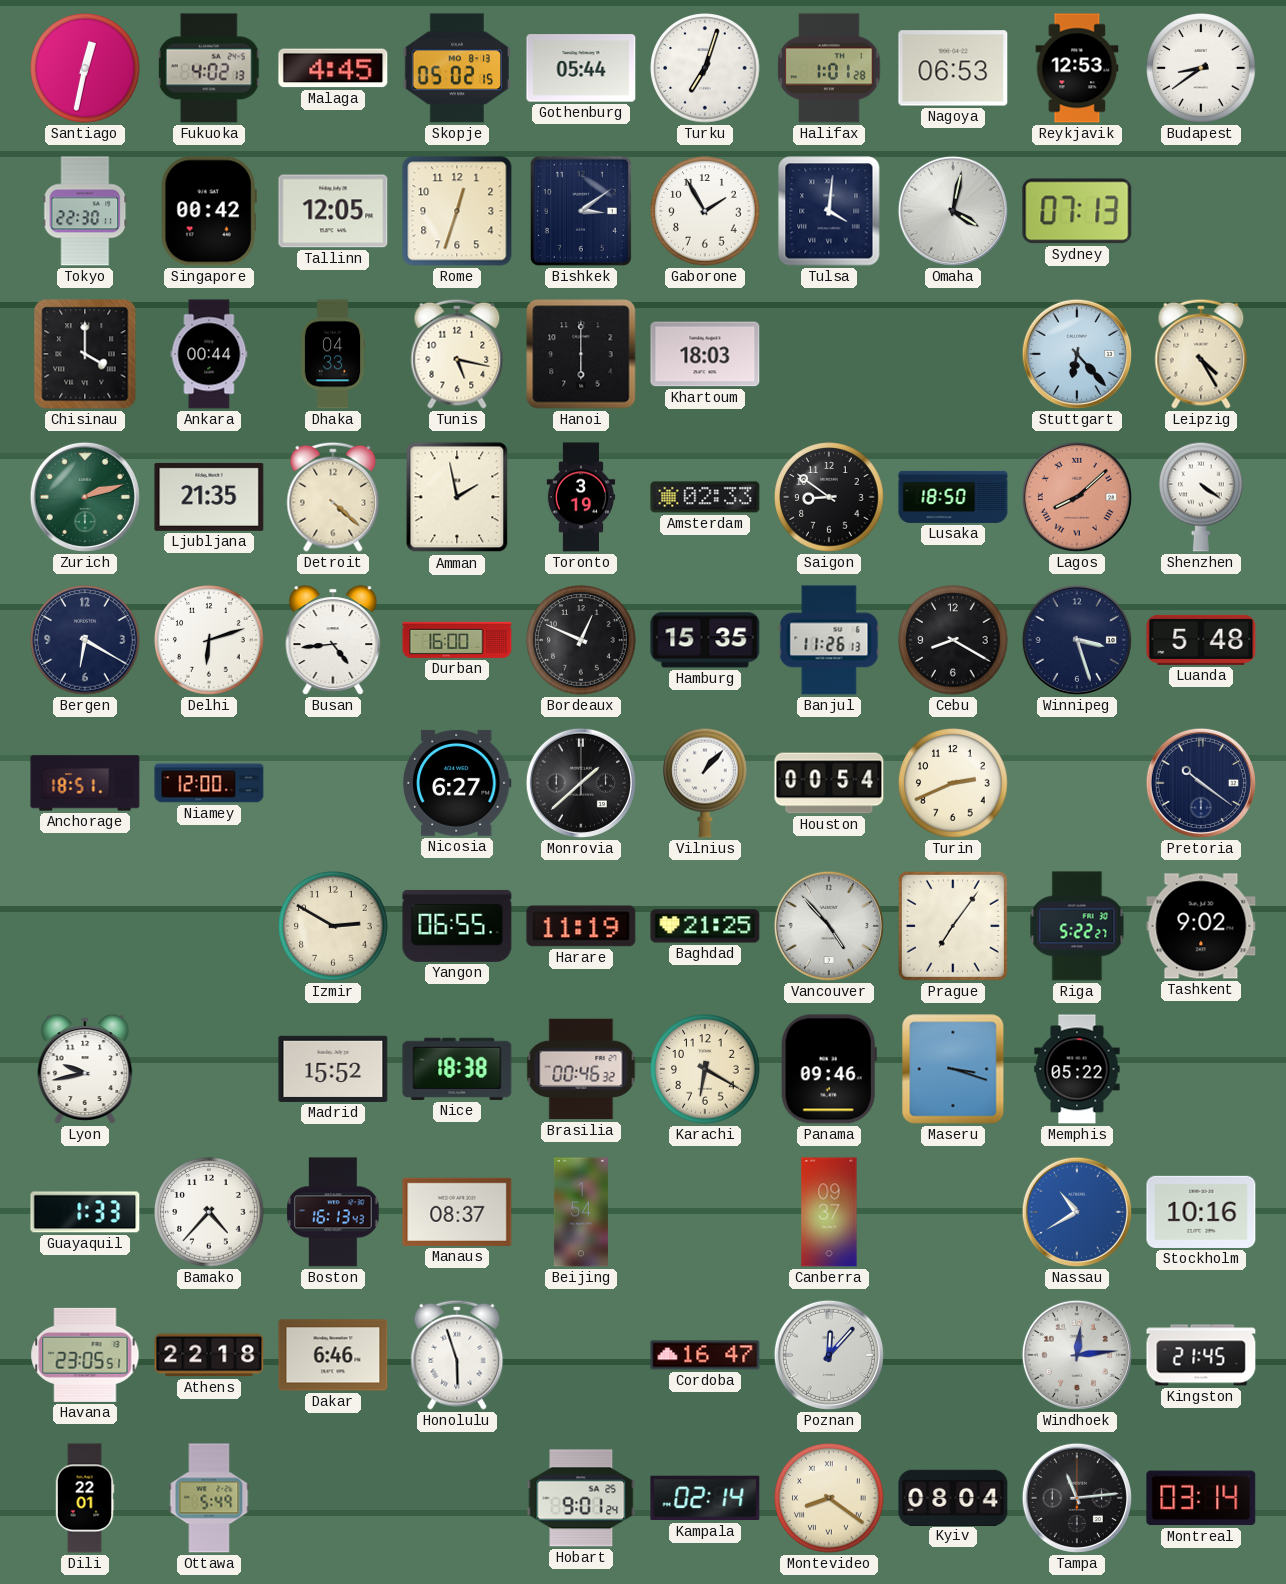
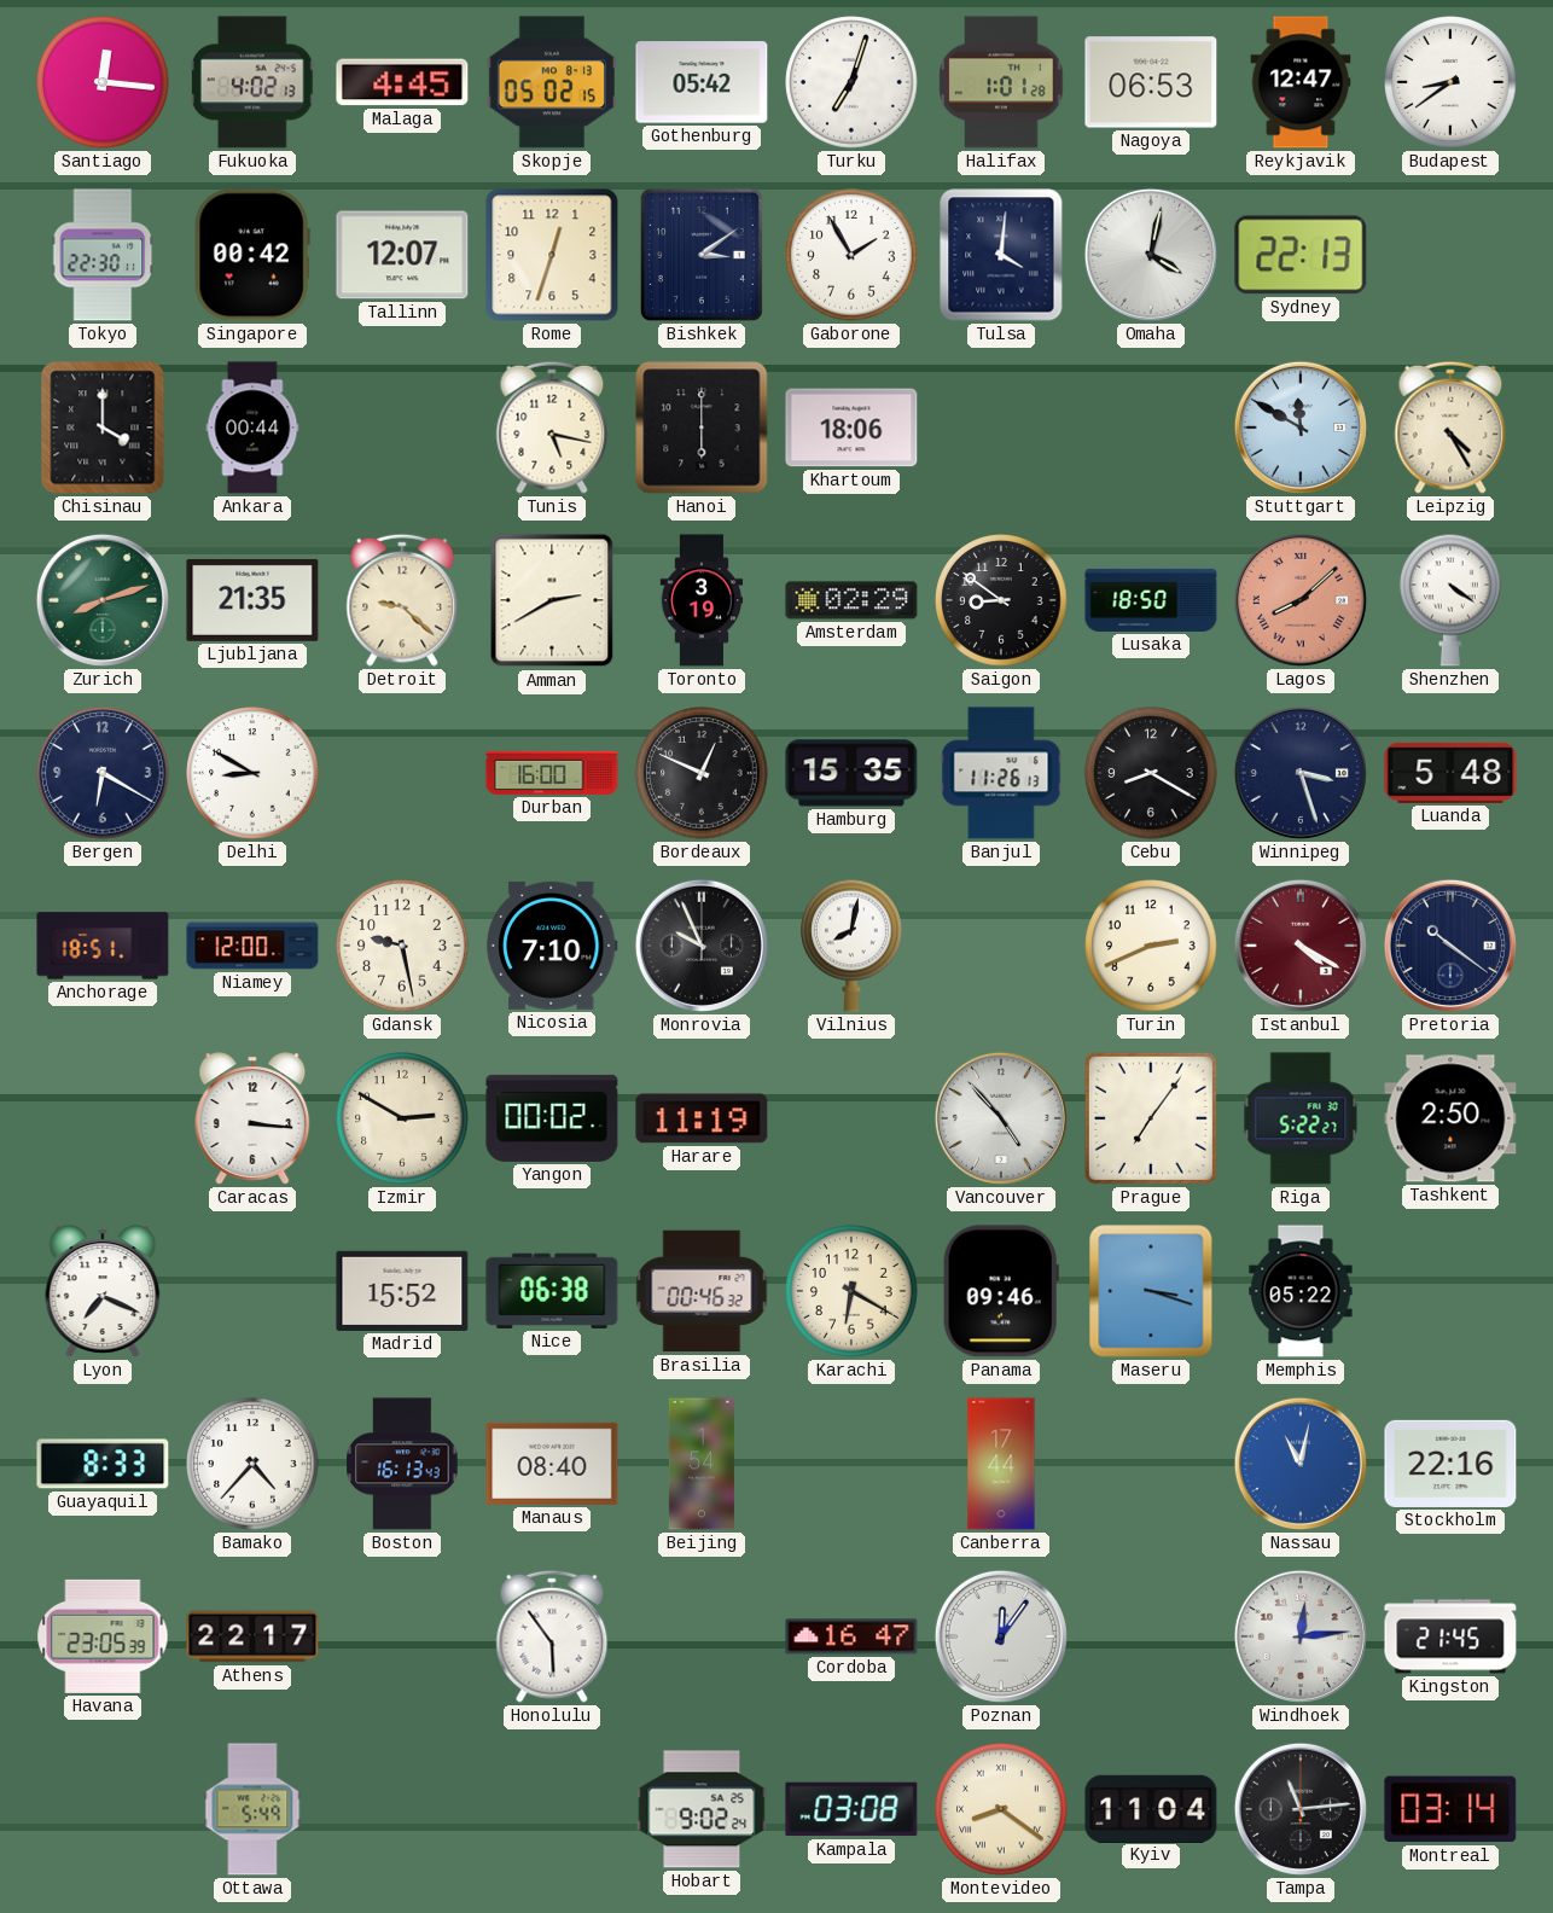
Santiago: 12:32 -> 12:16
Gothenburg: 05:44 -> 05:42
Reykjavik: 12:53 -> 12:47
Tallinn: 12:05 -> 12:07
Sydney: 07:13 -> 22:13
Dhaka: 04:33 -> none
Khartoum: 18:03 -> 18:06
Stuttgart: 6:23 -> 11:50
Zurich: 2:12 -> 8:12
Detroit: 4:22 -> 9:22
Amman: 1:58 -> 2:40
Amsterdam: 02:33 -> 02:29
Delhi: 6:12 -> 8:50
Busan: 4:44 -> none
Gdansk: none -> 9:28
Nicosia: 6:27 -> 7:10
Monrovia: 1:38 -> 9:56
Vilnius: 1:07 -> 8:02
Houston: 00:54 -> none
Istanbul: none -> 4:20
Caracas: none -> 3:16
Yangon: 06:55 -> 00:02
Baghdad: 21:25 -> none
Tashkent: 9:02 -> 2:50
Lyon: 9:43 -> 7:19
Nice: 18:38 -> 06:38
Guayaquil: 1:33 -> 8:33
Manaus: 08:37 -> 08:40
Canberra: 09:37 -> 17:44
Nassau: 10:40 -> 11:02
Stockholm: 10:16 -> 22:16
Havana: 23:05:51 -> 23:05:39
Athens: 22:18 -> 22:17
Dakar: 6:46 -> none
Honolulu: 5:57 -> 5:54
Poznan: 12:07 -> 12:06
Dili: 22:01 -> none
Hobart: 9:01 -> 9:02
Kampala: 02:14 -> 03:08
Kyiv: 08:04 -> 11:04
